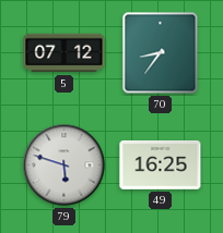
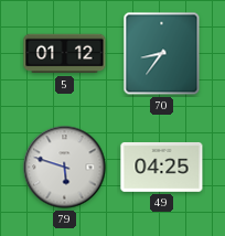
5: 07:12 -> 01:12
49: 16:25 -> 04:25
